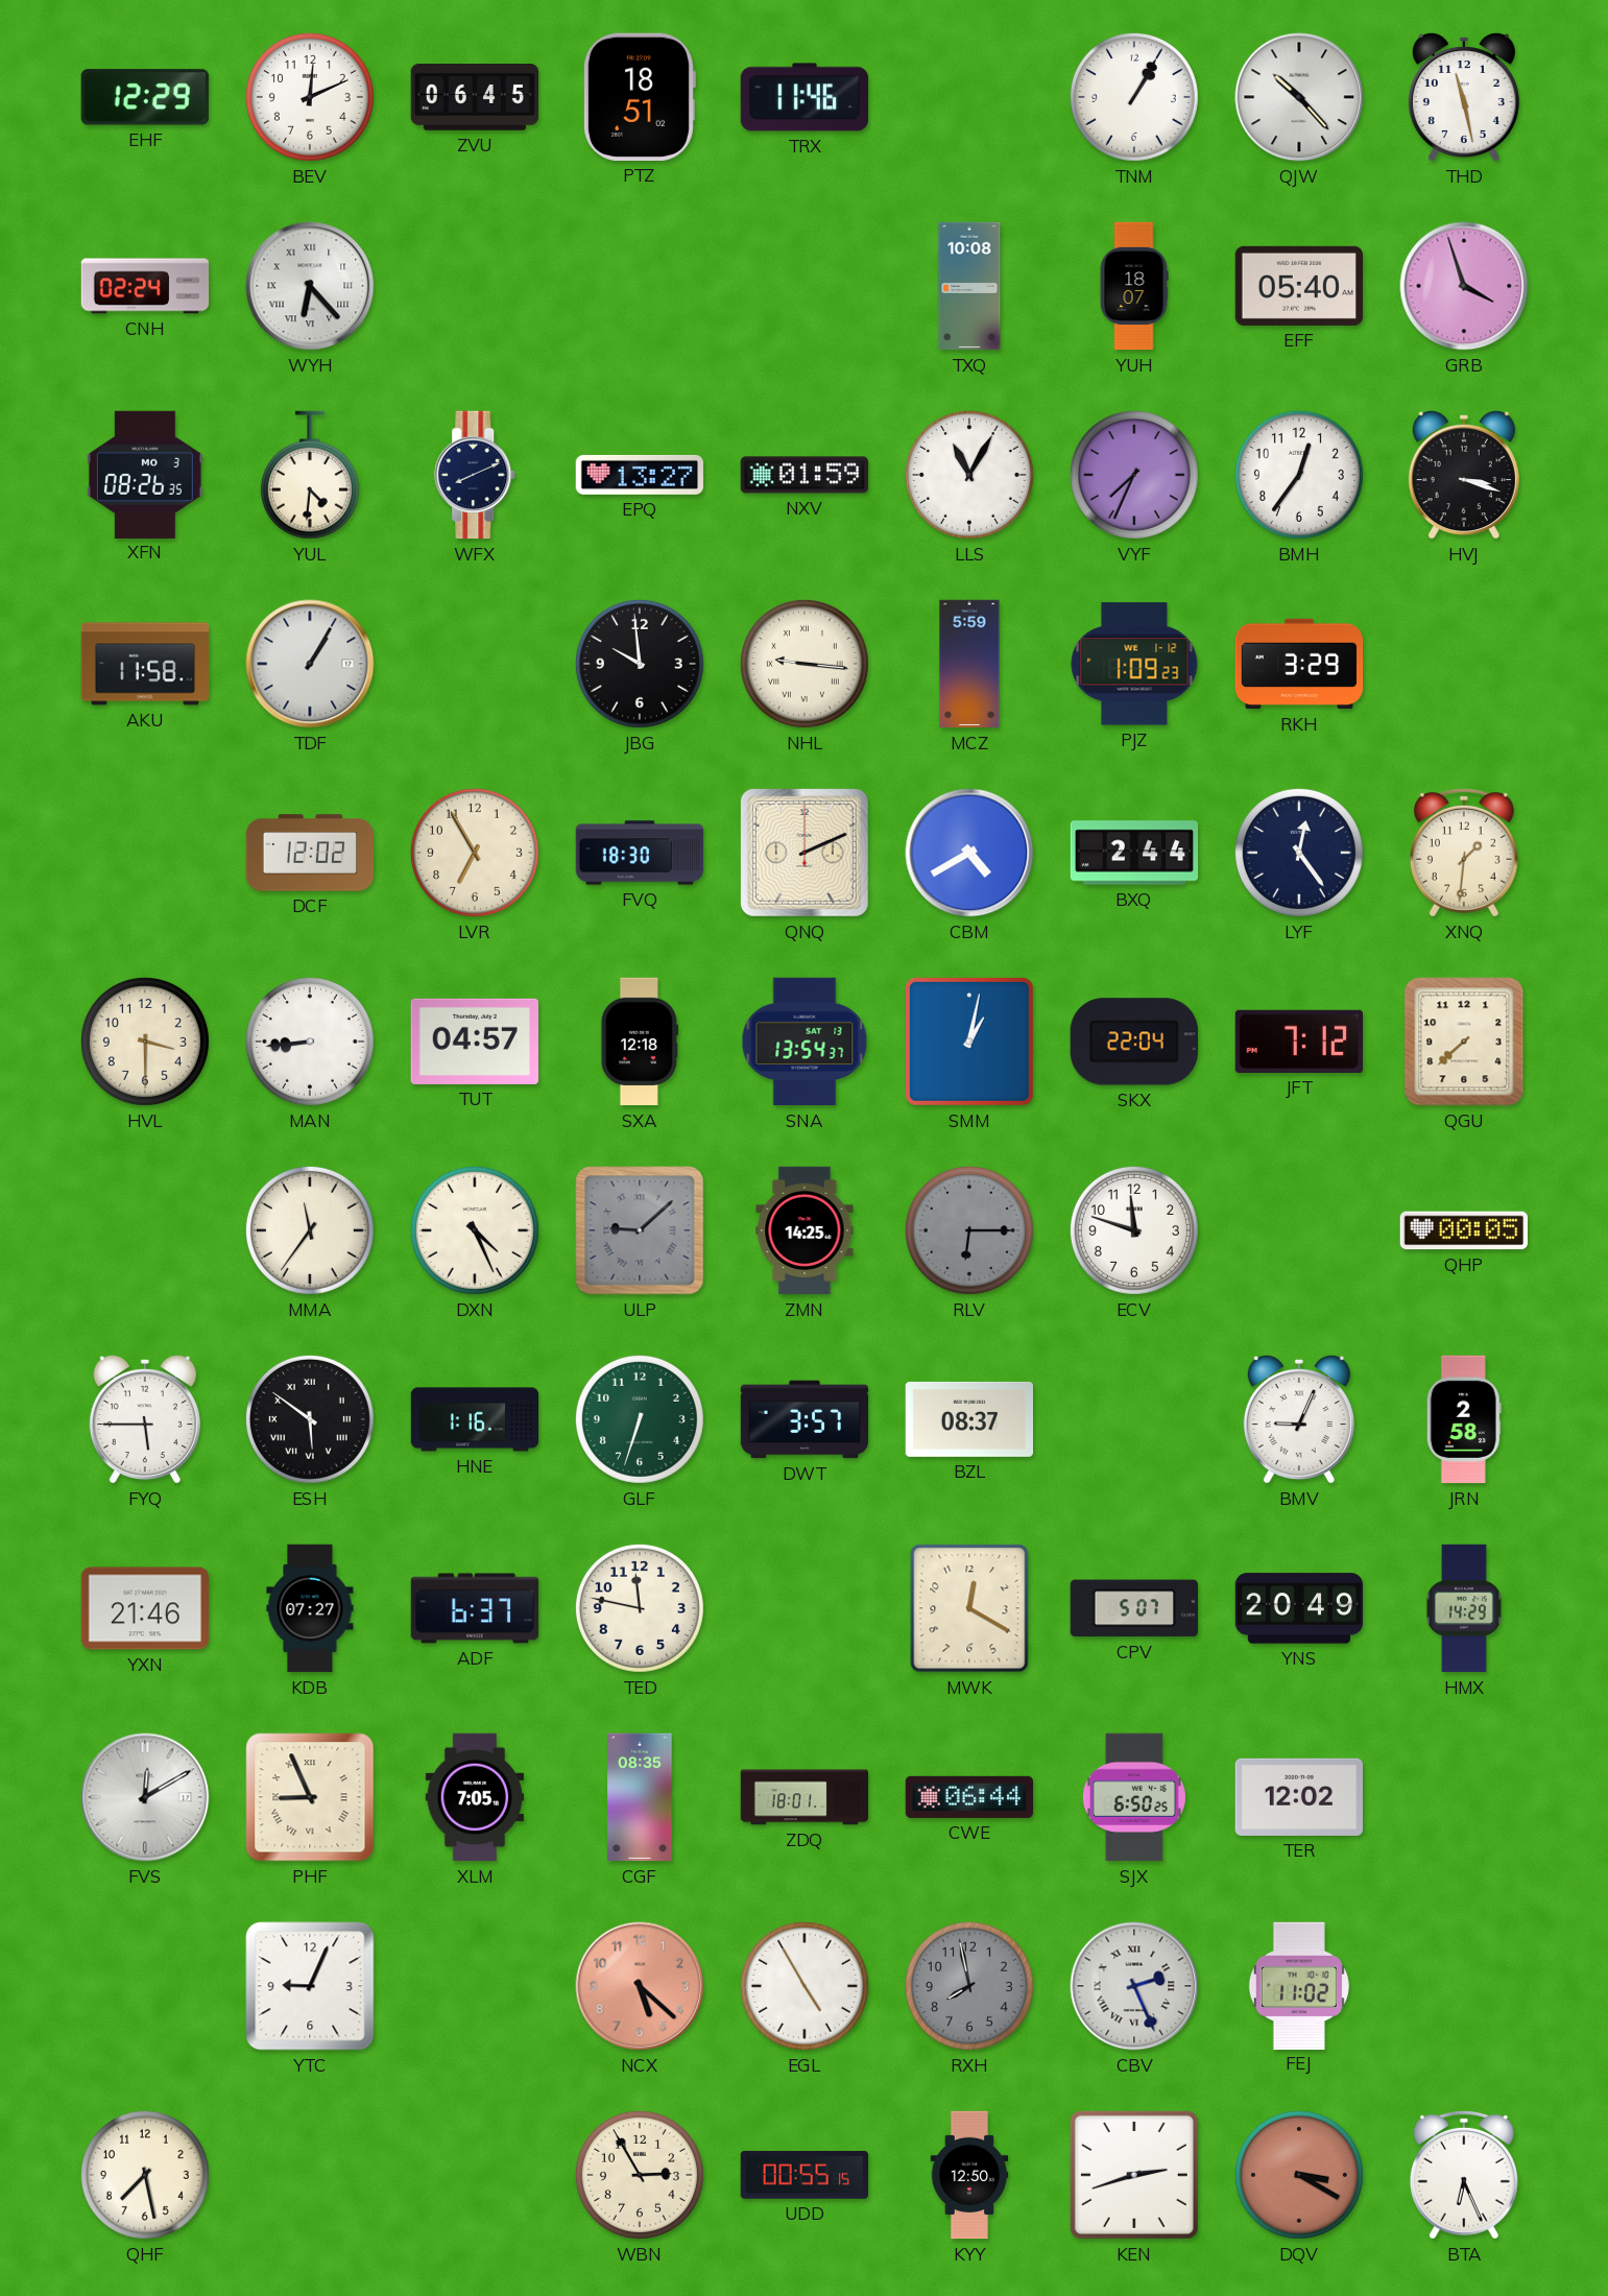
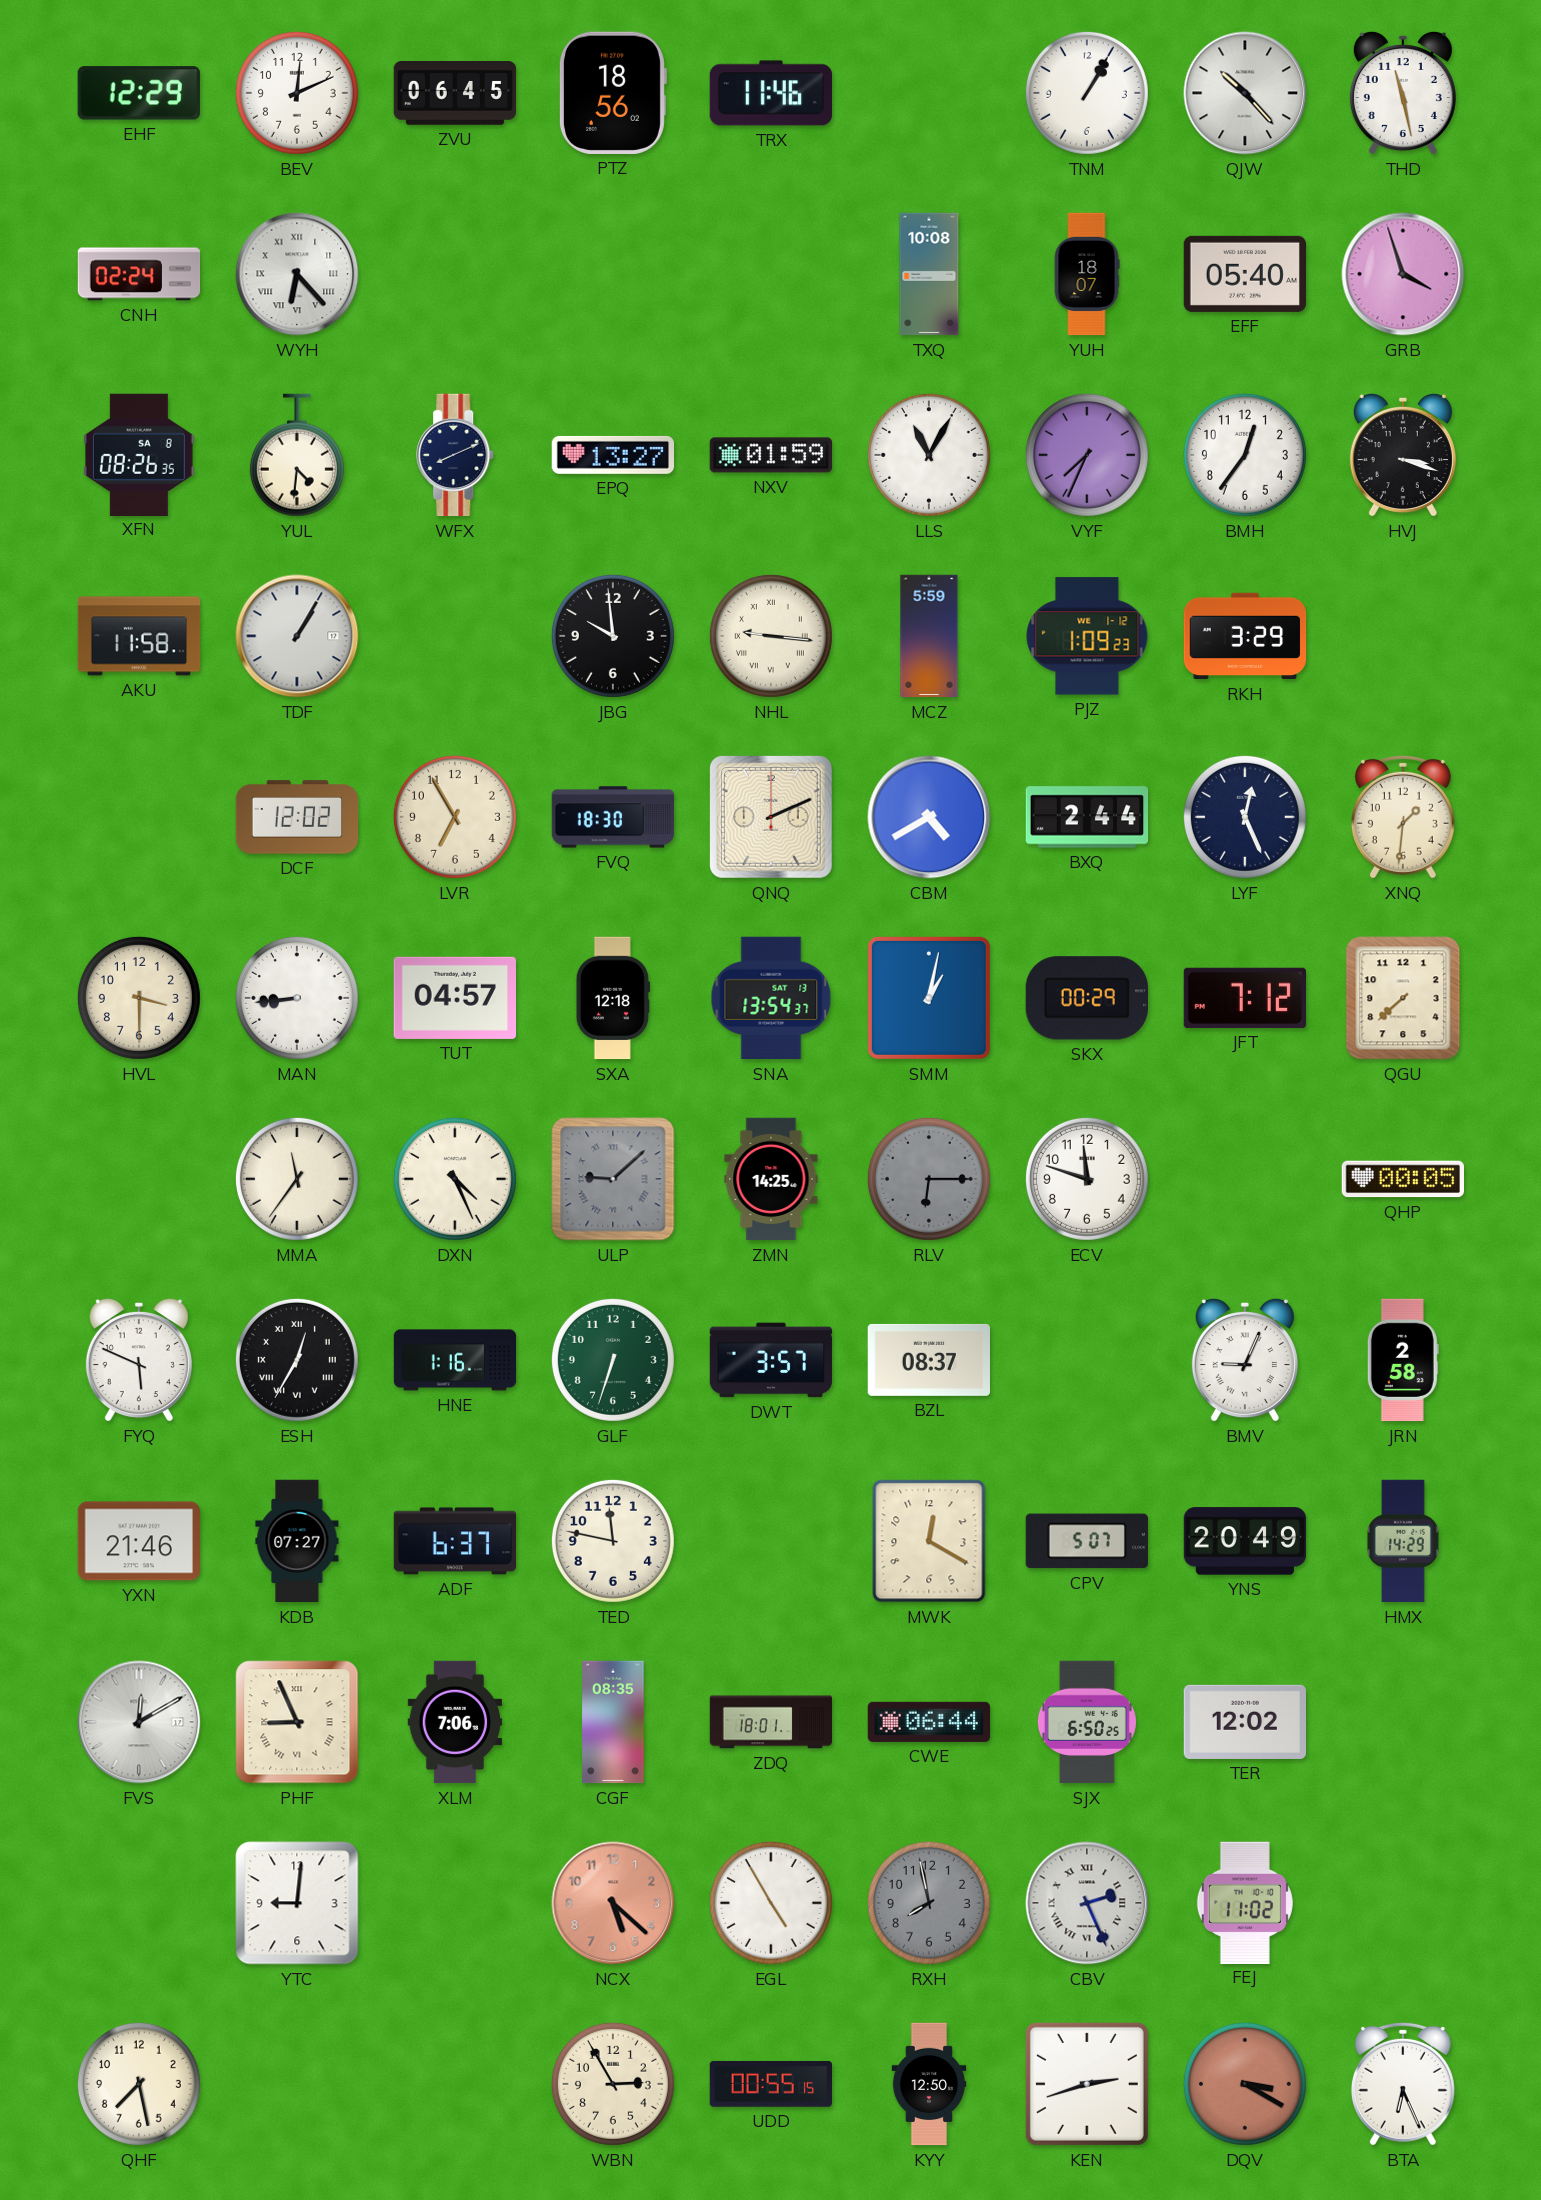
PTZ: 18:51 -> 18:56
XFN date: MO 3 -> SA 8
LYF: 12:24 -> 12:26
SKX: 22:04 -> 00:29
FYQ: 5:45 -> 5:49
ESH: 5:51 -> 12:35
XLM: 7:05 -> 7:06
YTC: 9:04 -> 9:01
